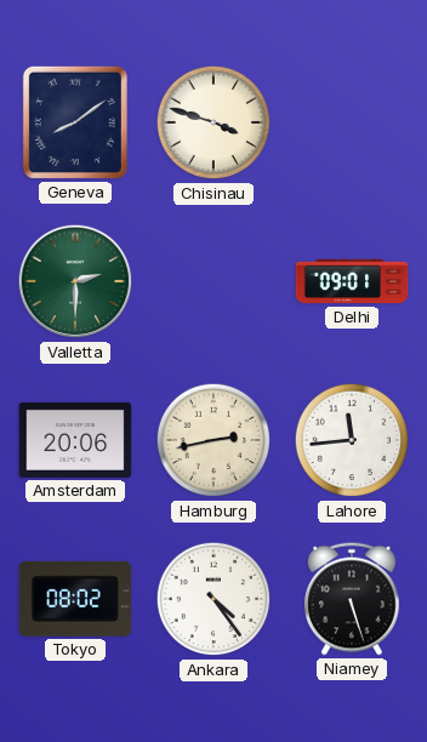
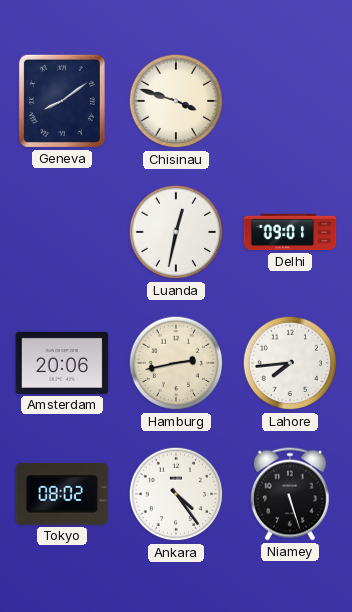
Valletta: 2:30 -> none
Luanda: none -> 12:32
Lahore: 11:44 -> 7:44
